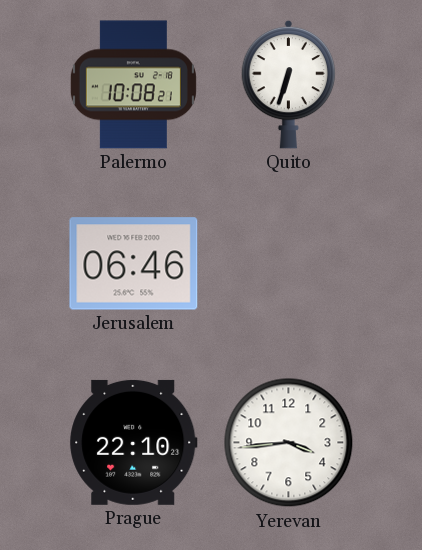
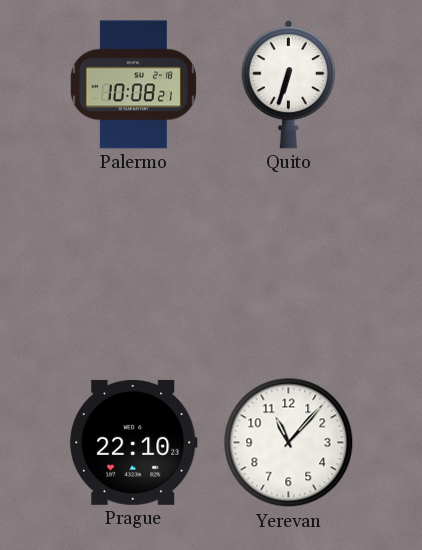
Jerusalem: 06:46 -> none
Yerevan: 3:44 -> 11:07
